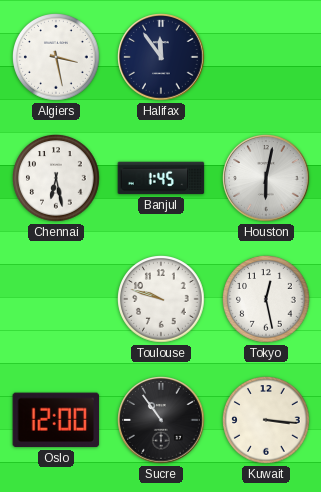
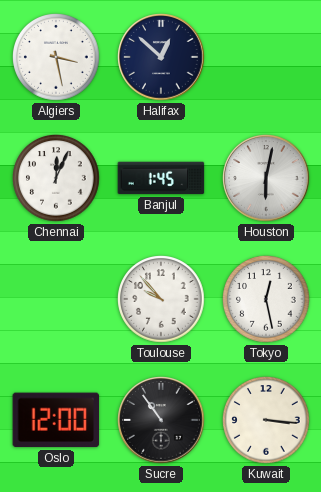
Halifax: 11:54 -> 12:52
Chennai: 6:28 -> 12:04
Toulouse: 9:48 -> 9:53
